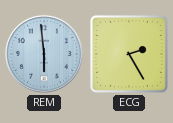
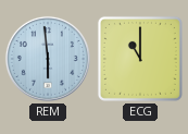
ECG: 2:25 -> 11:00
